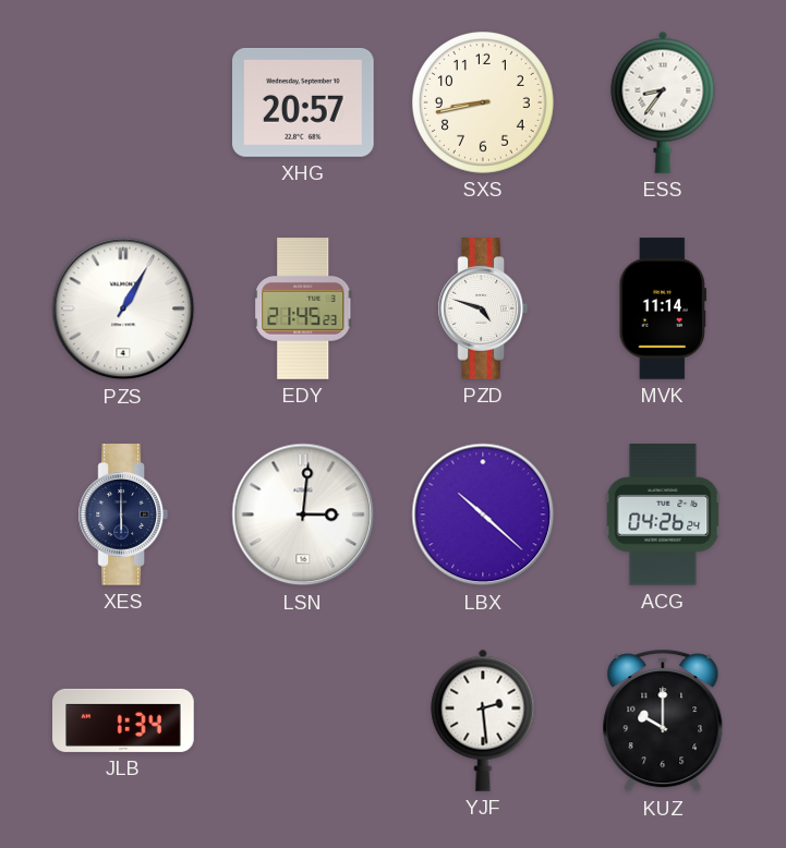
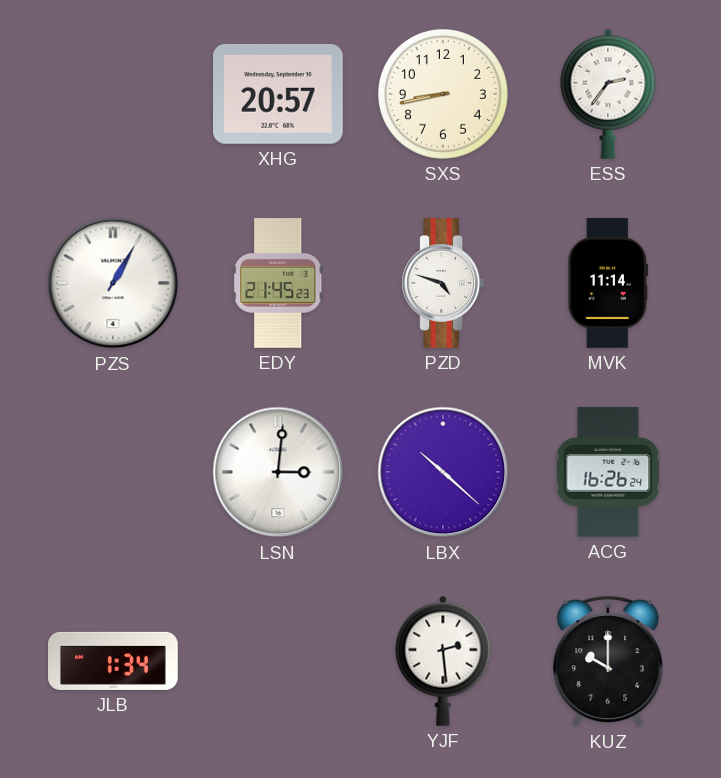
ESS: 8:36 -> 2:36
XES: 6:00 -> none
ACG: 04:26 -> 16:26
